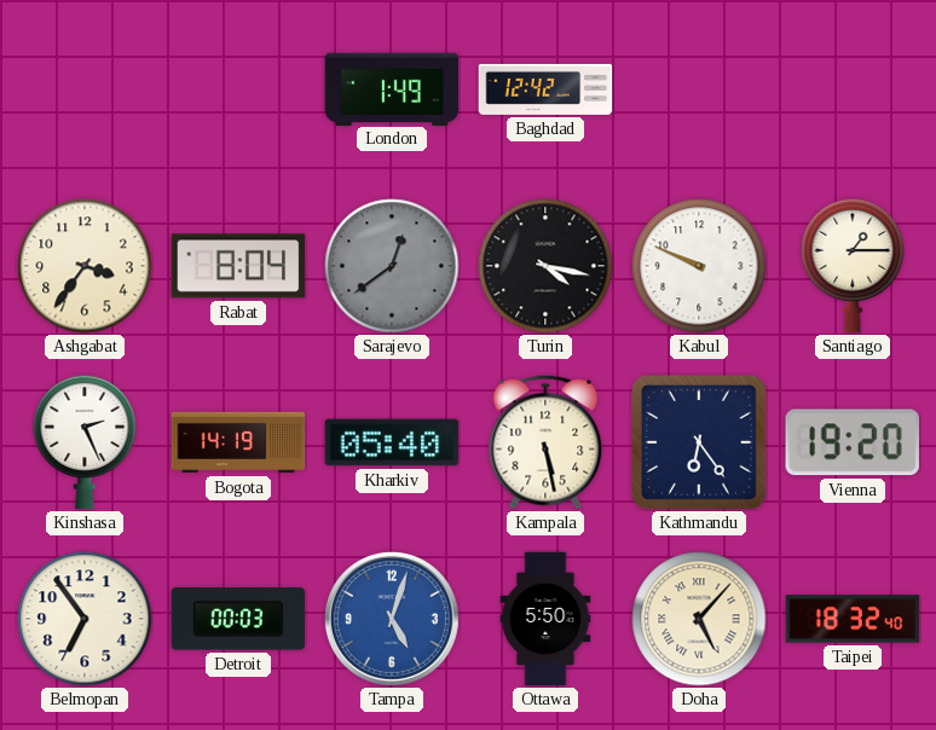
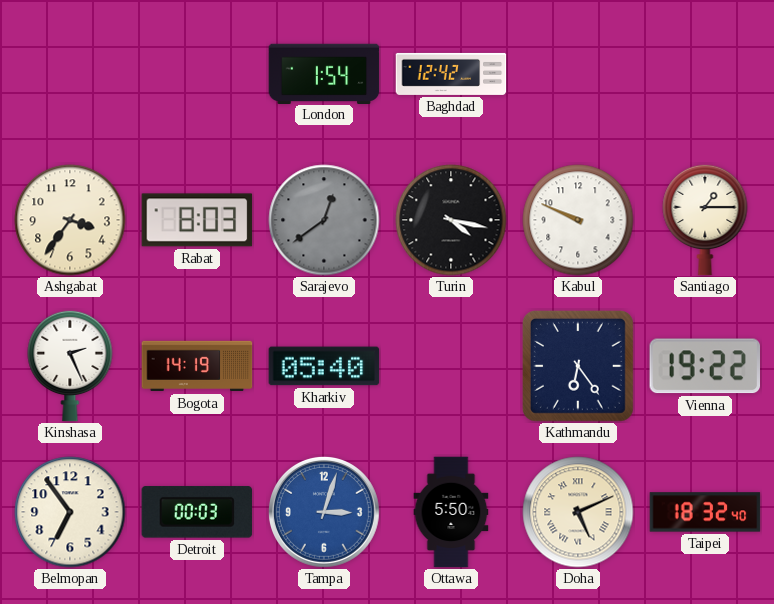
London: 1:49 -> 1:54
Rabat: 8:04 -> 8:03
Kampala: 5:28 -> none
Vienna: 19:20 -> 19:22
Tampa: 5:03 -> 3:03
Doha: 5:07 -> 5:11
